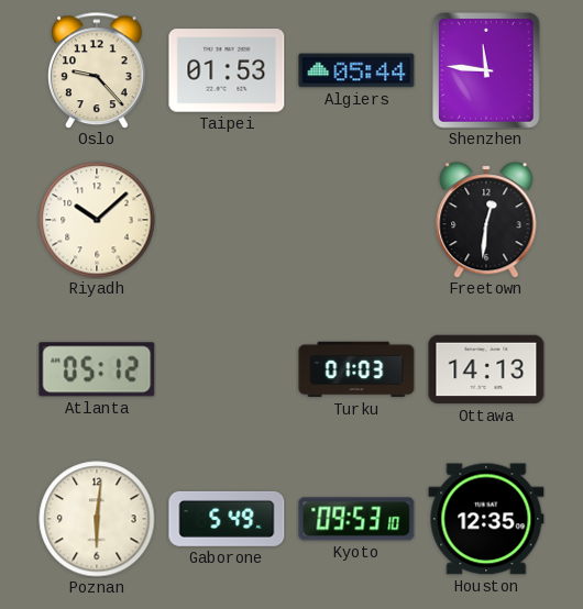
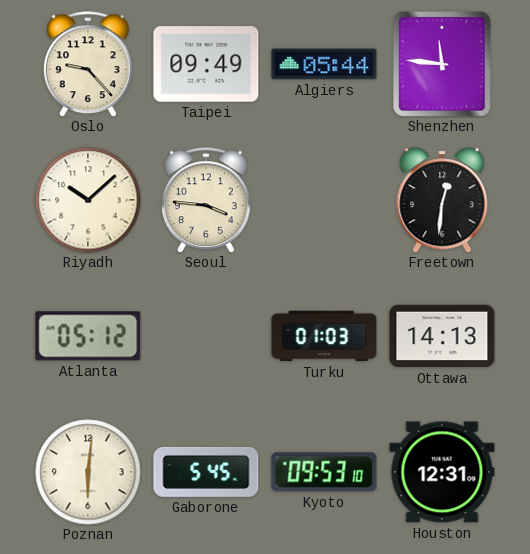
Taipei: 01:53 -> 09:49
Seoul: none -> 3:46
Gaborone: 5:49 -> 5:45
Houston: 12:35 -> 12:31
